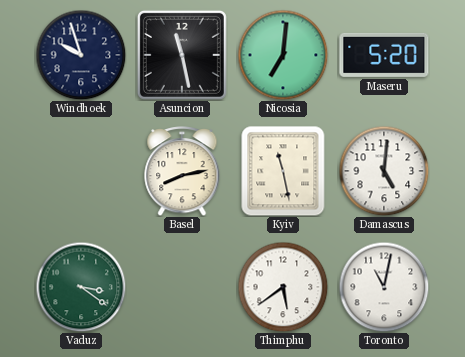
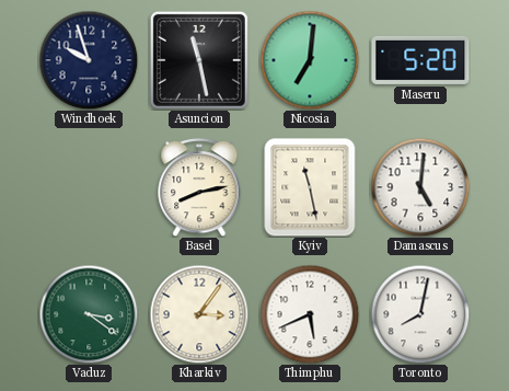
Kharkiv: none -> 3:06
Thimphu: 5:39 -> 5:41
Toronto: 11:02 -> 8:02
